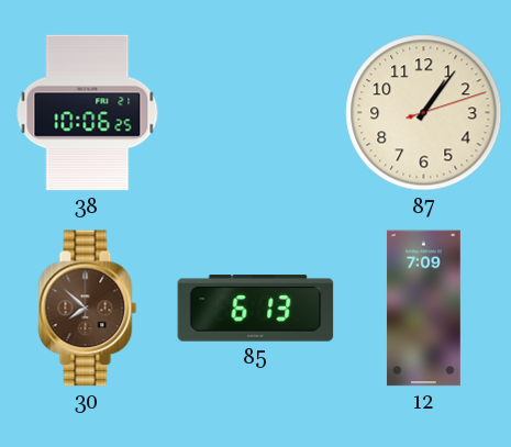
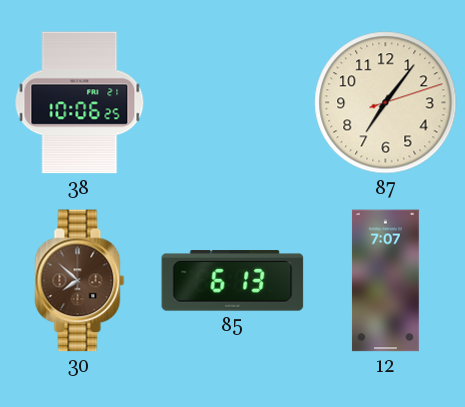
87: 1:06 -> 7:06
12: 7:09 -> 7:07
